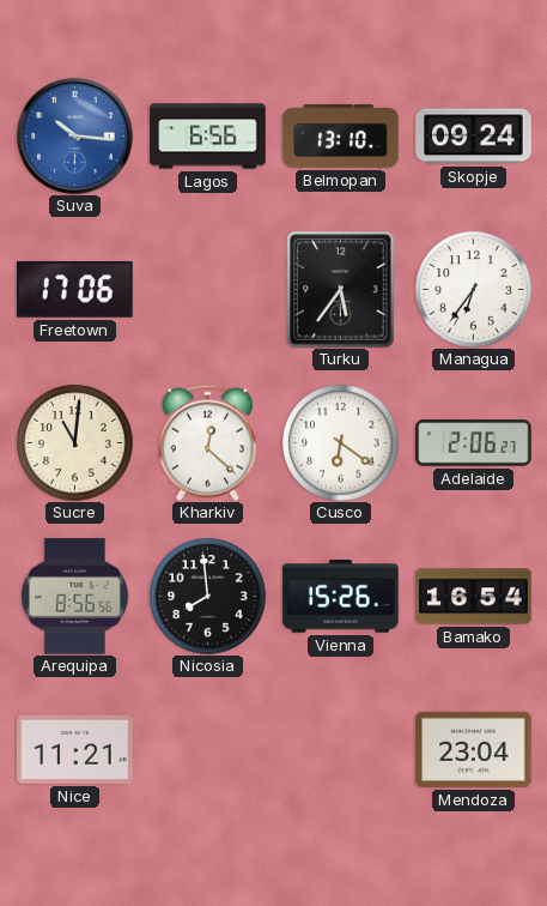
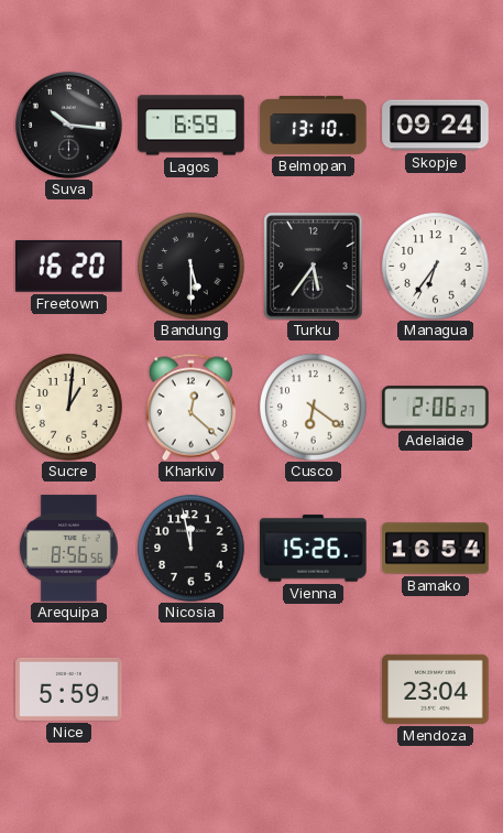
Suva dial: blue -> black
Lagos: 6:56 -> 6:59
Freetown: 17:06 -> 16:20
Bandung: none -> 5:30
Sucre: 11:01 -> 1:01
Nicosia: 7:59 -> 11:58
Nice: 11:21 -> 5:59
